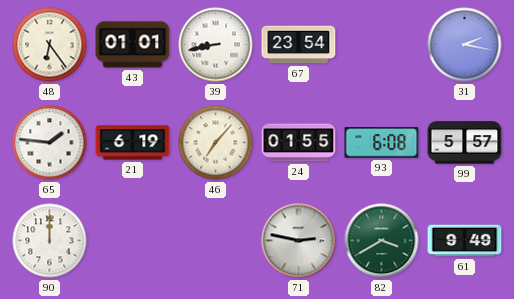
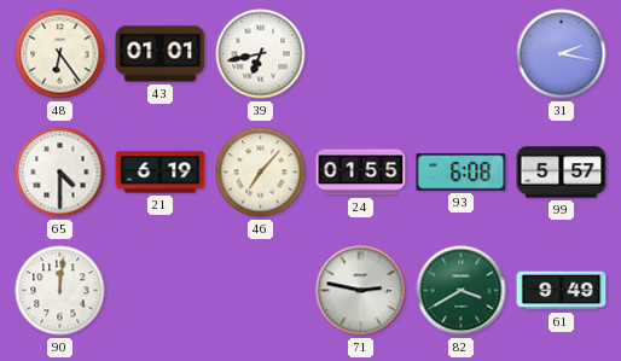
39: 8:43 -> 6:43
67: 23:54 -> none
65: 1:46 -> 4:30
90: 12:00 -> 12:01
